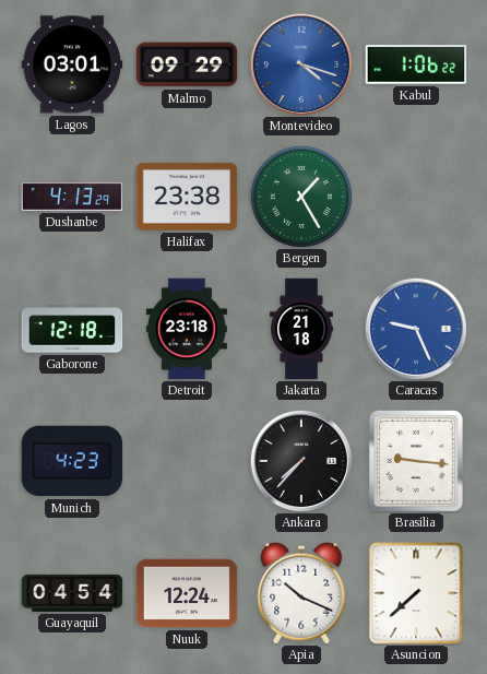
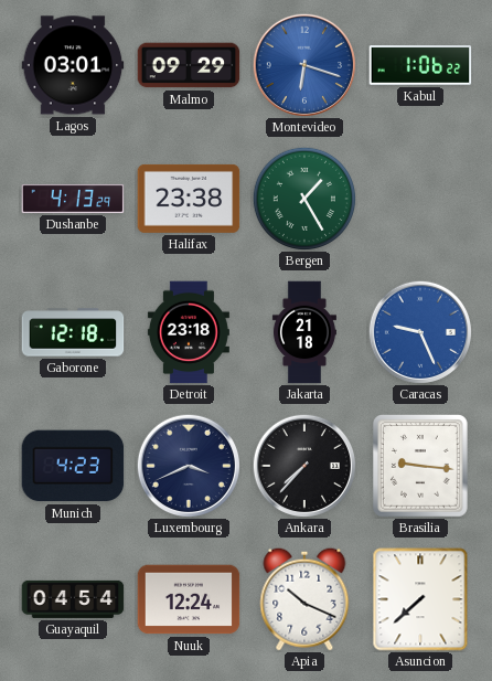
Montevideo: 4:18 -> 6:18
Luxembourg: none -> 3:41
